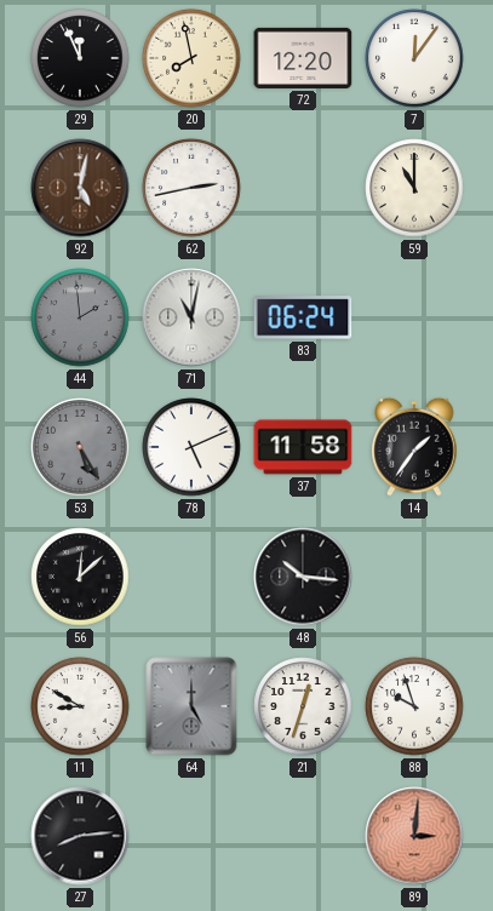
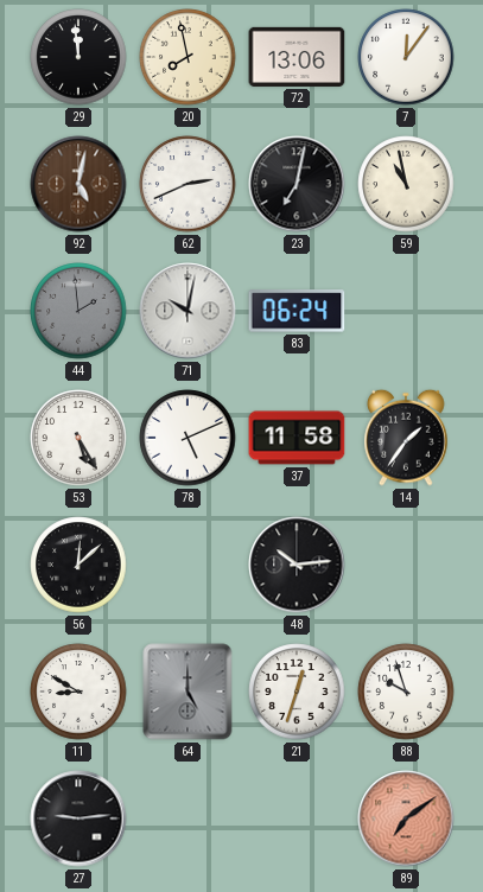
29: 11:56 -> 11:59
72: 12:20 -> 13:06
62: 2:43 -> 2:41
23: none -> 7:02
59: 11:00 -> 10:58
71: 11:02 -> 10:02
53 dial: grey -> white
48: 10:16 -> 10:14
27: 8:14 -> 9:14
89: 3:01 -> 7:09
